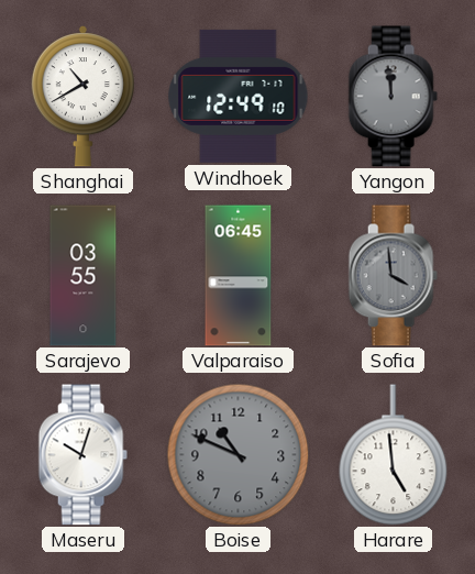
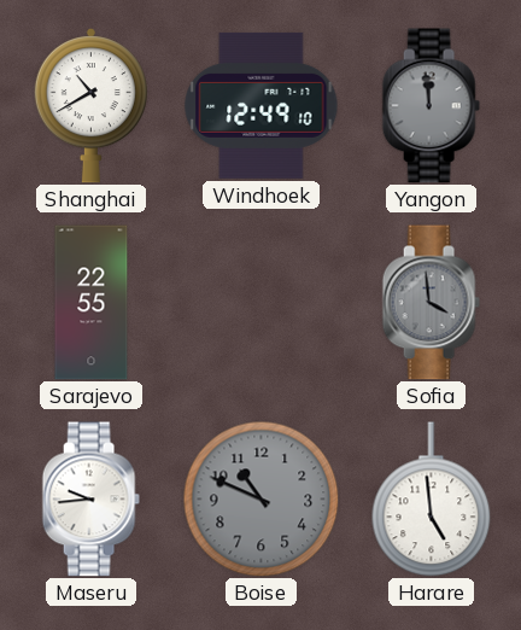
Sarajevo: 03:55 -> 22:55
Valparaiso: 06:45 -> none
Maseru: 10:03 -> 9:44
